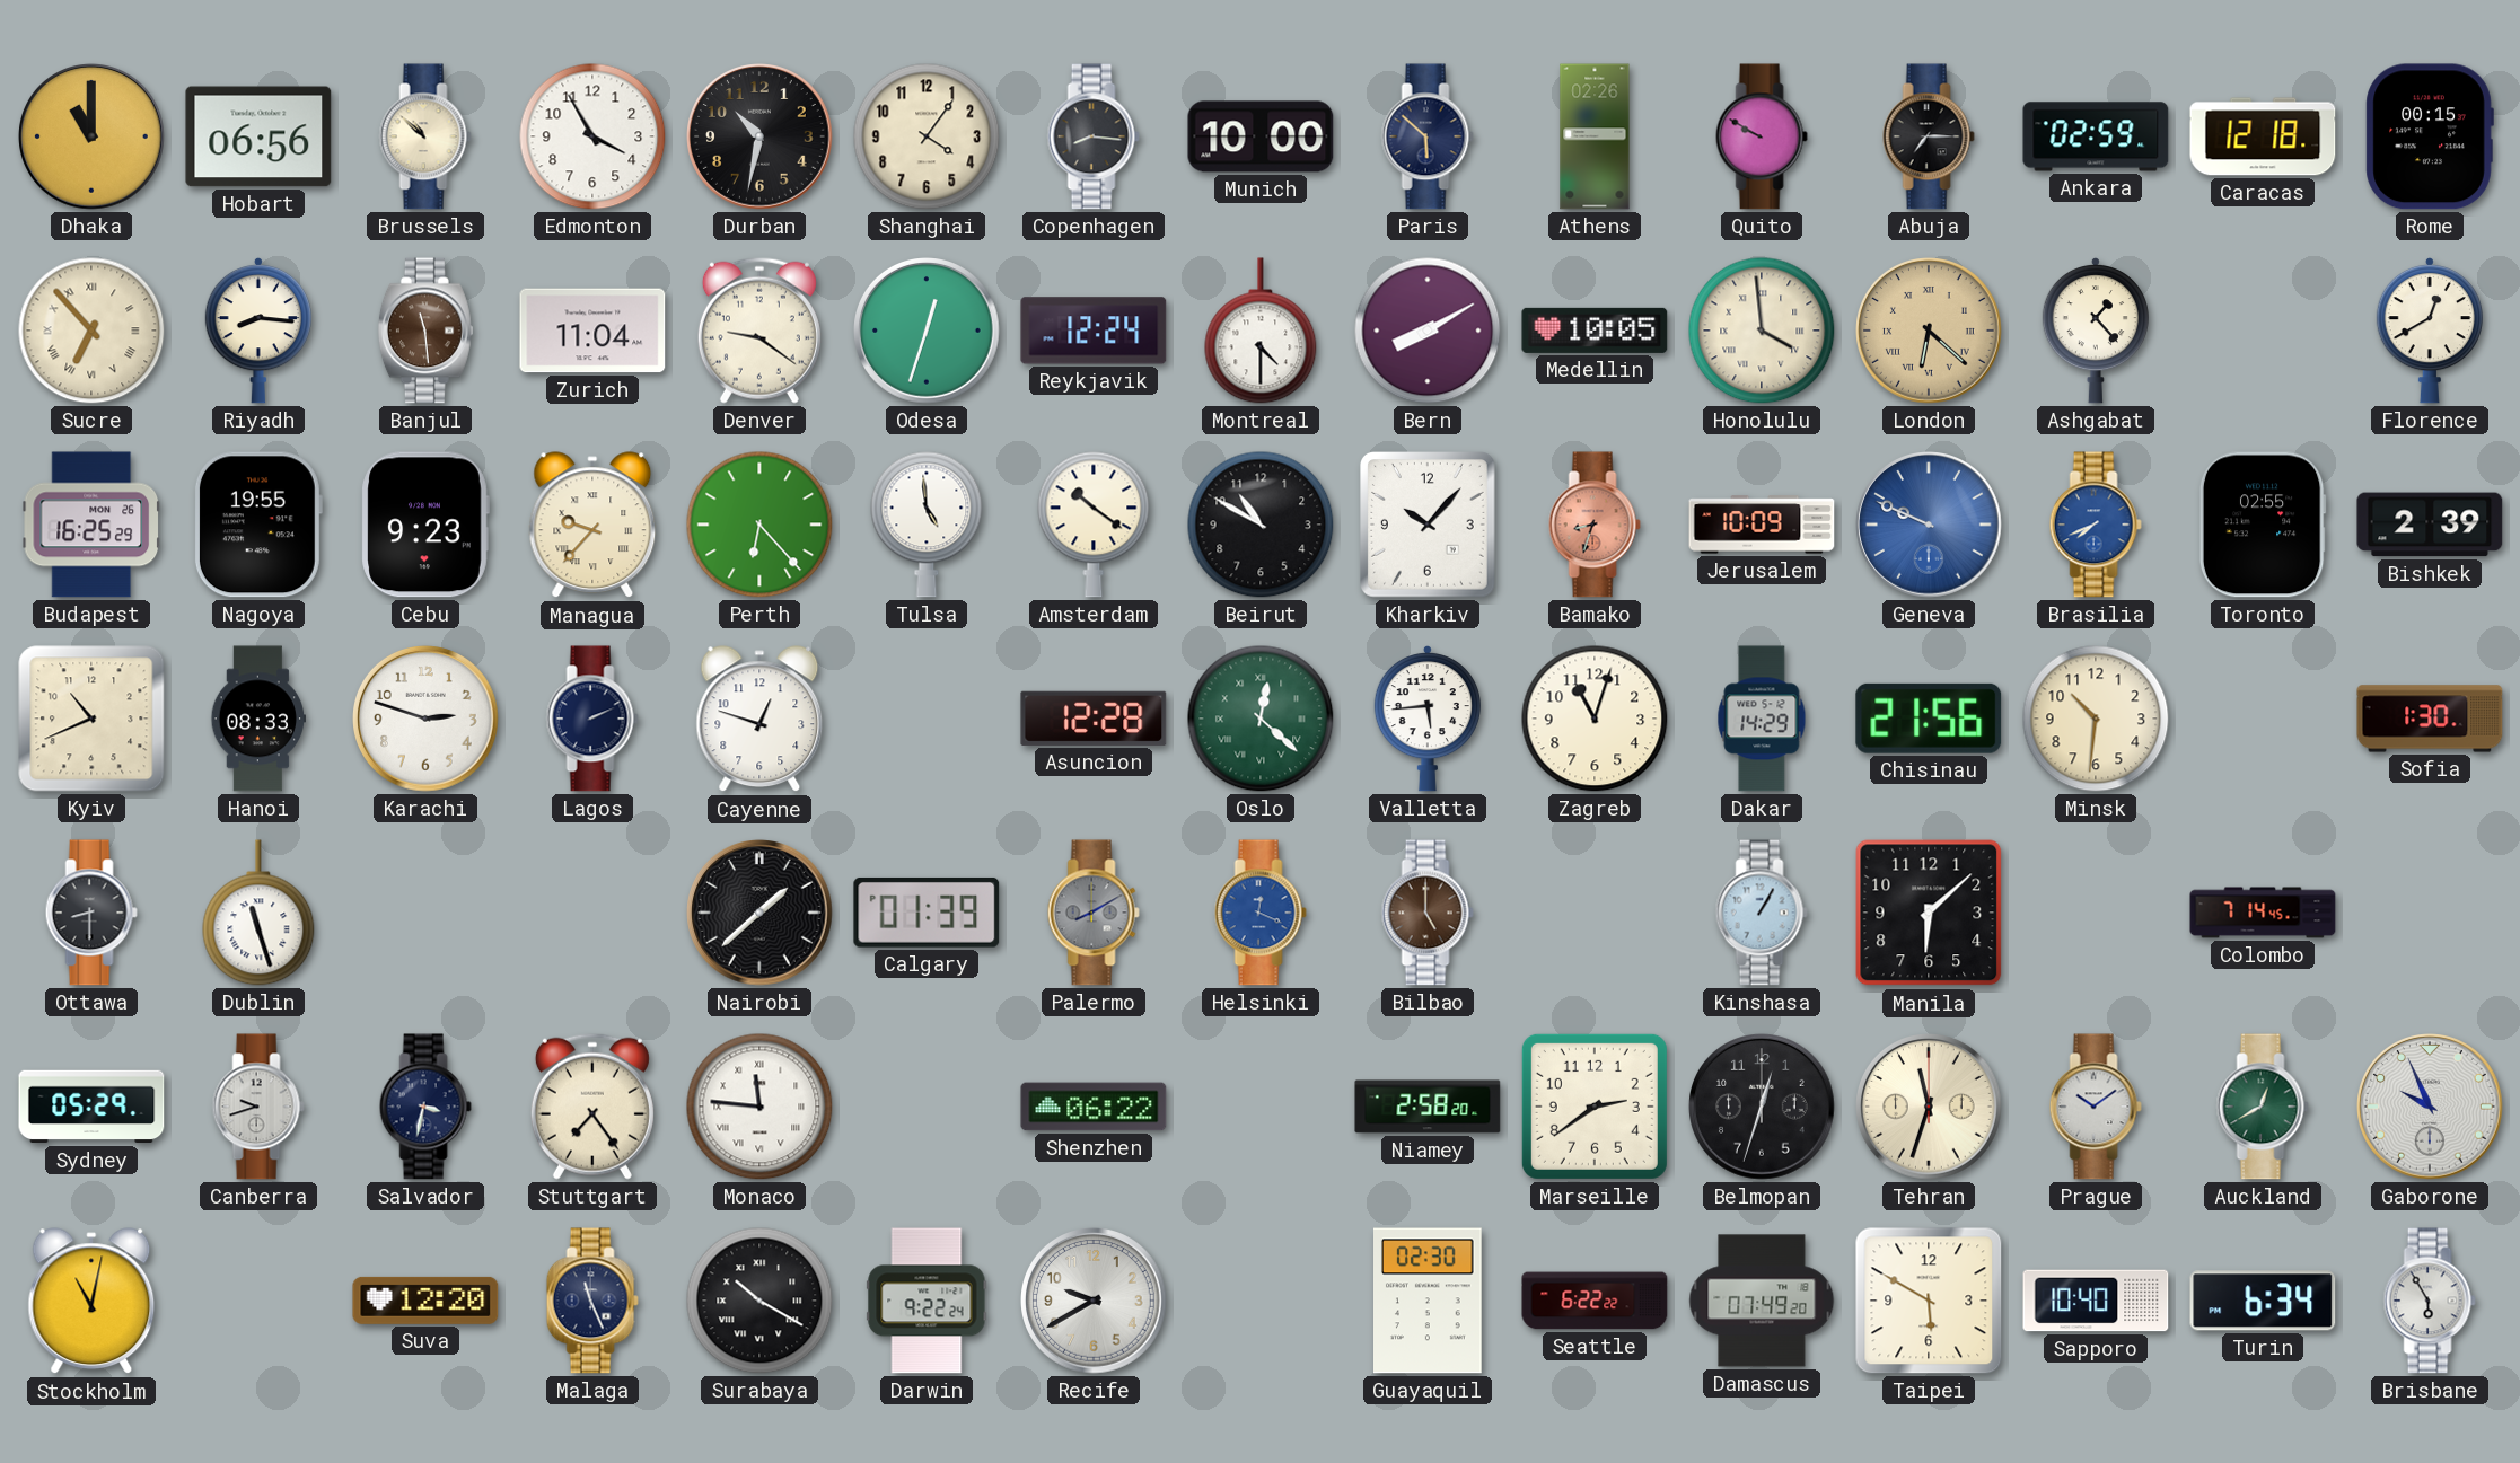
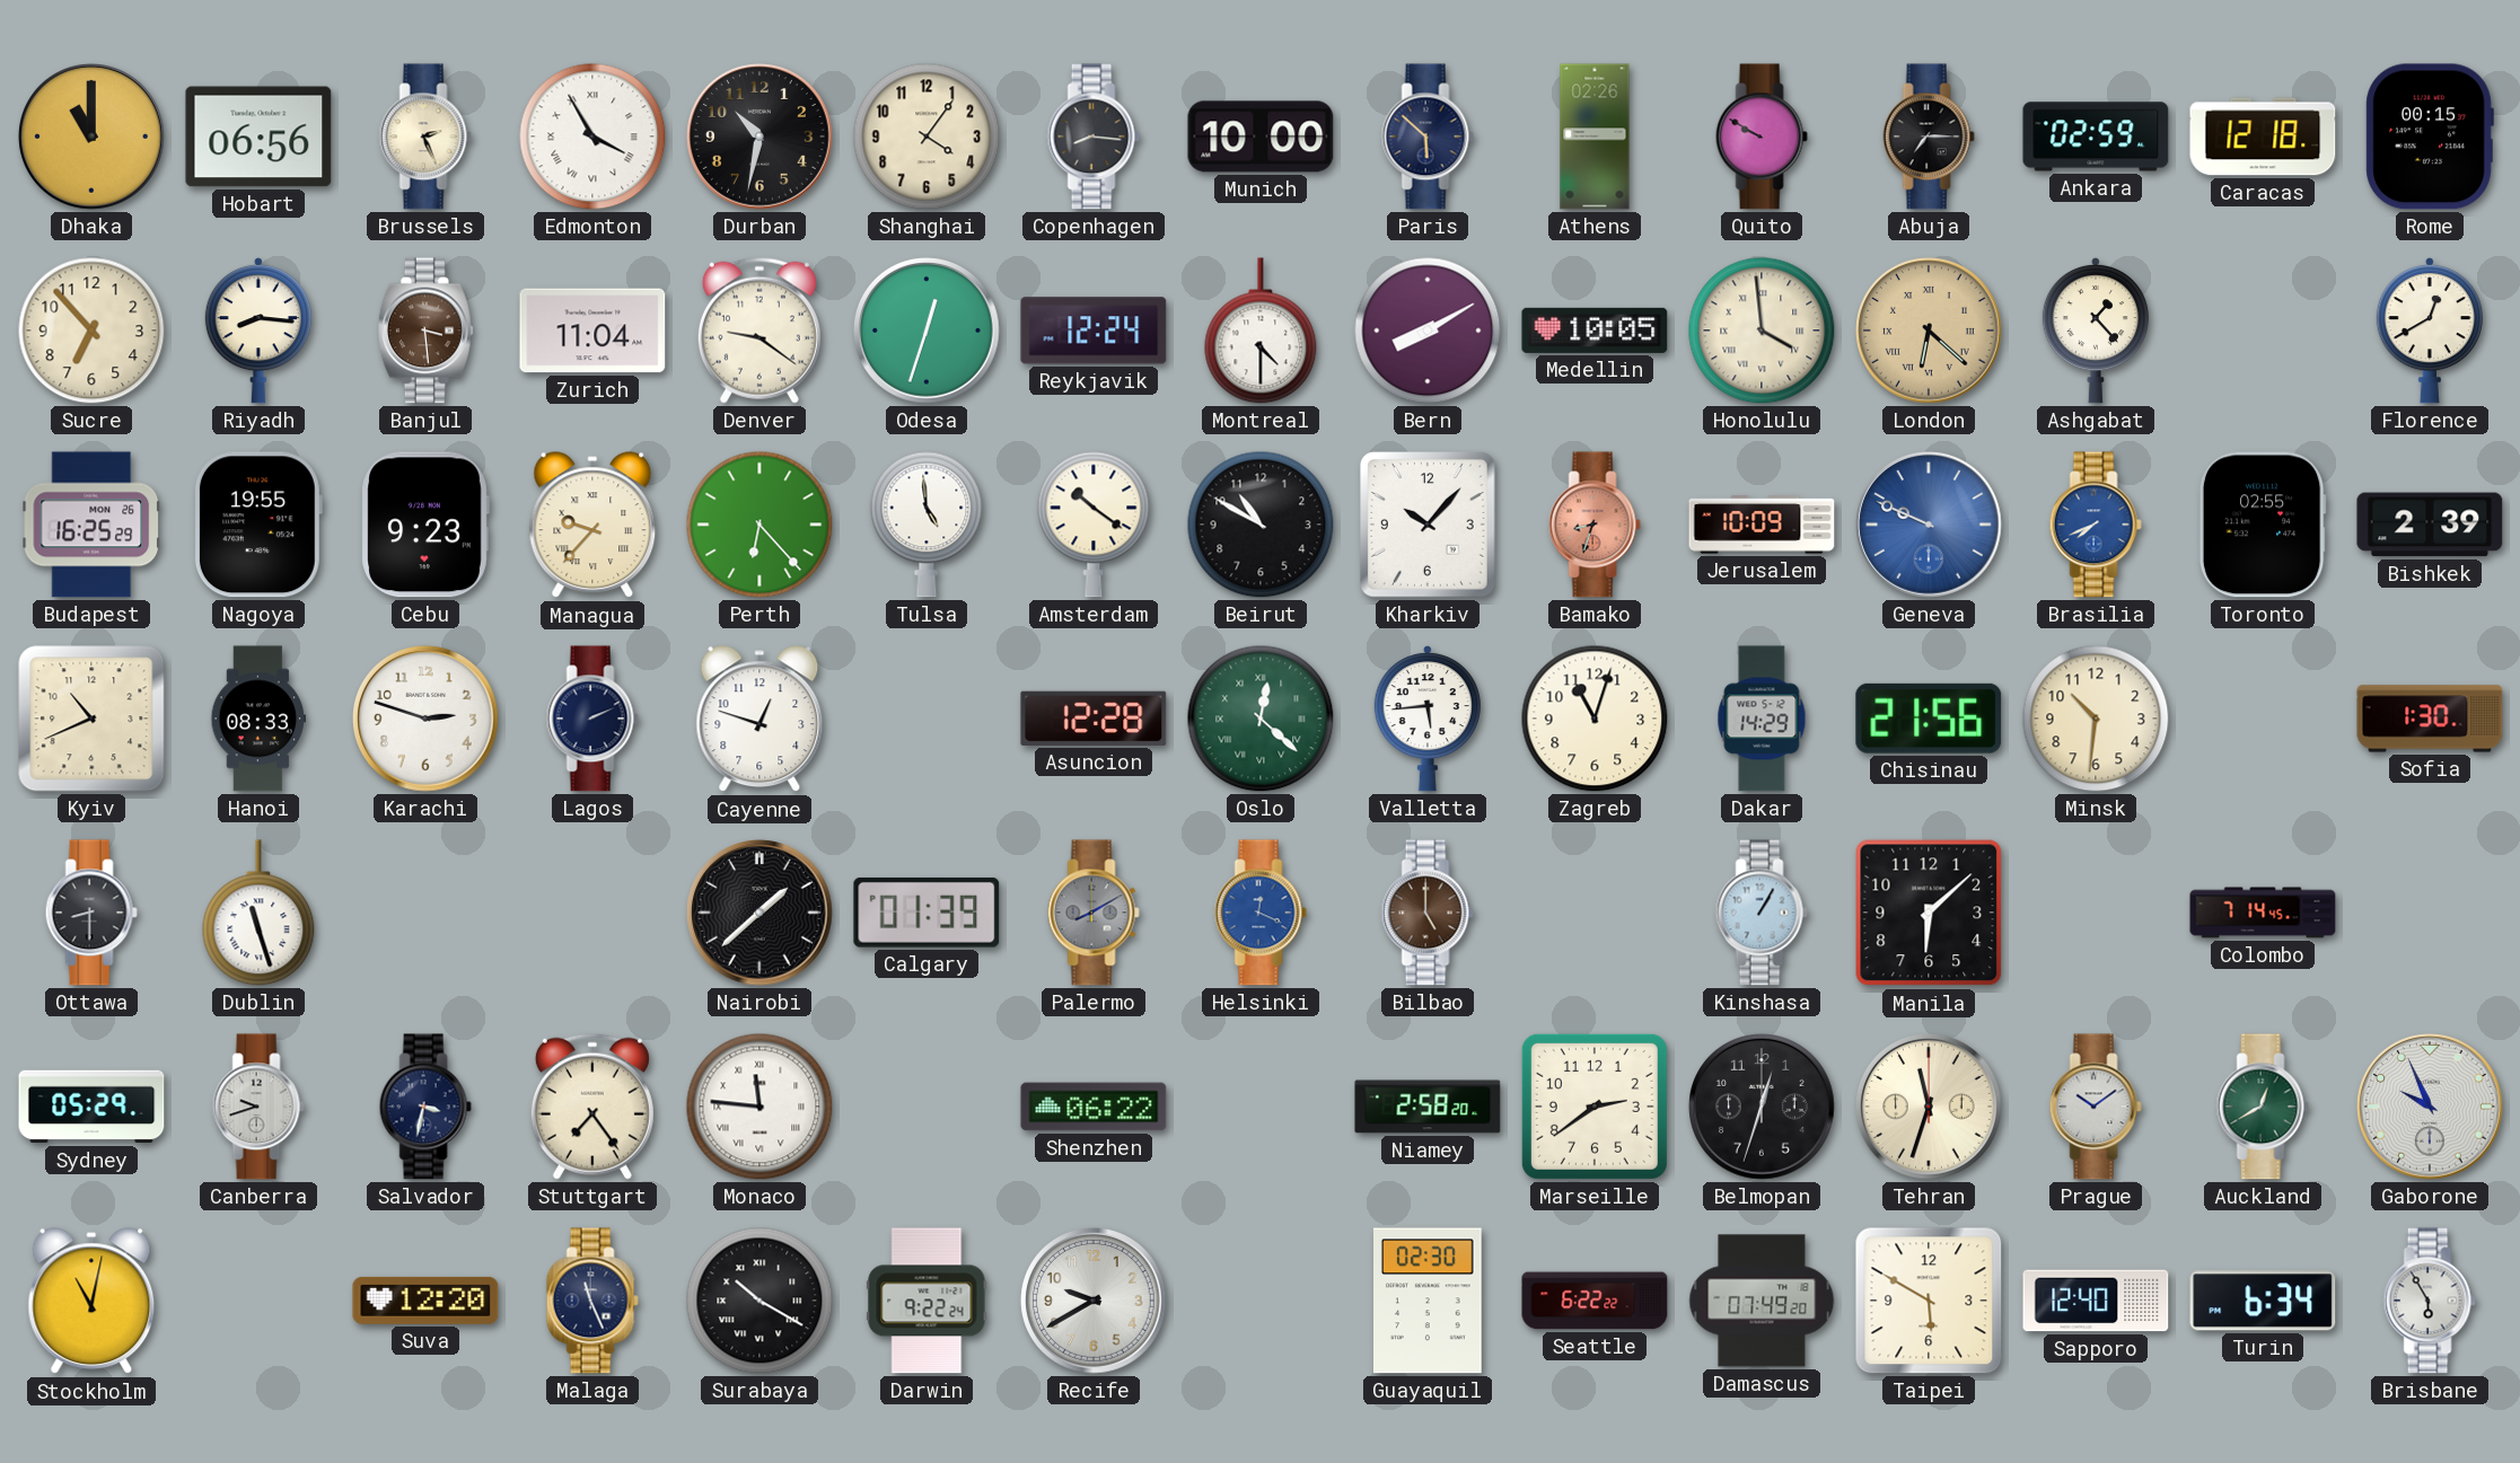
Brussels: 10:52 -> 2:26
Edmonton numerals: Arabic -> Roman
Sucre numerals: Roman -> Arabic
Banjul: 11:29 -> 3:29
Sapporo: 10:40 -> 12:40
